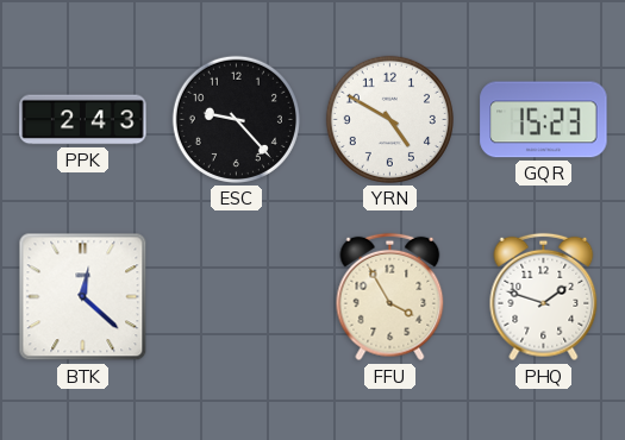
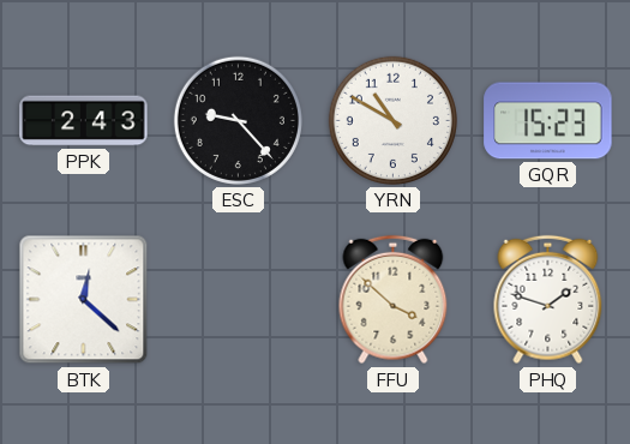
YRN: 4:50 -> 10:50
FFU: 3:55 -> 3:52
